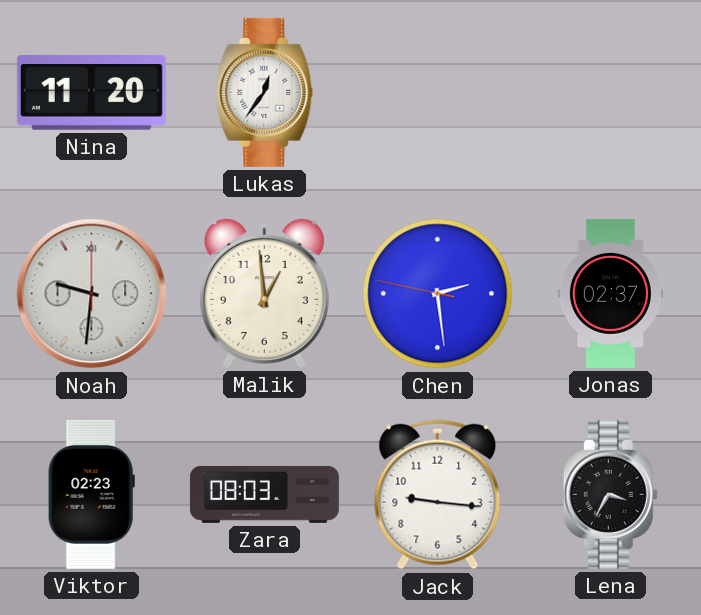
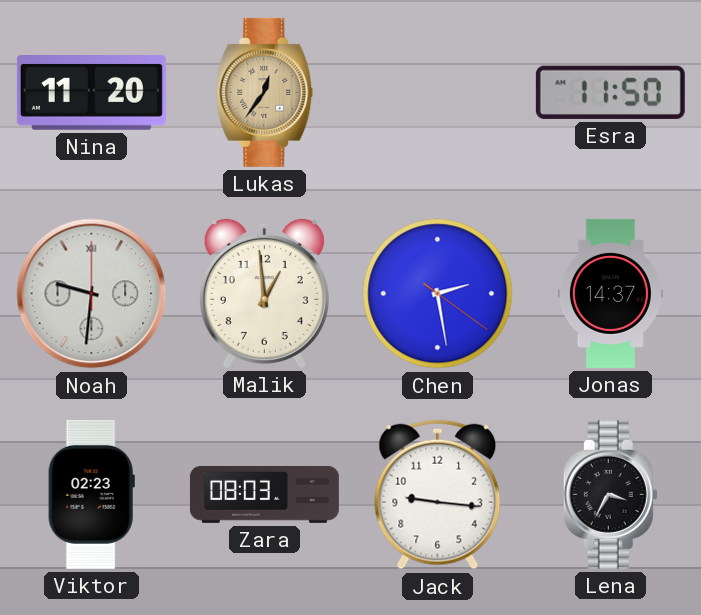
Lukas dial: white -> champagne
Esra: none -> 11:50
Chen: 2:28:47 -> 2:28:21
Jonas: 02:37 -> 14:37
